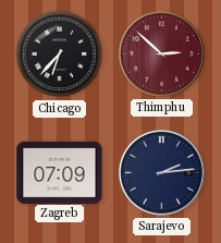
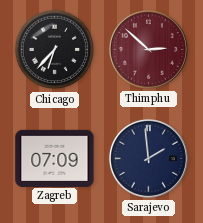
Sarajevo: 2:14 -> 1:59
